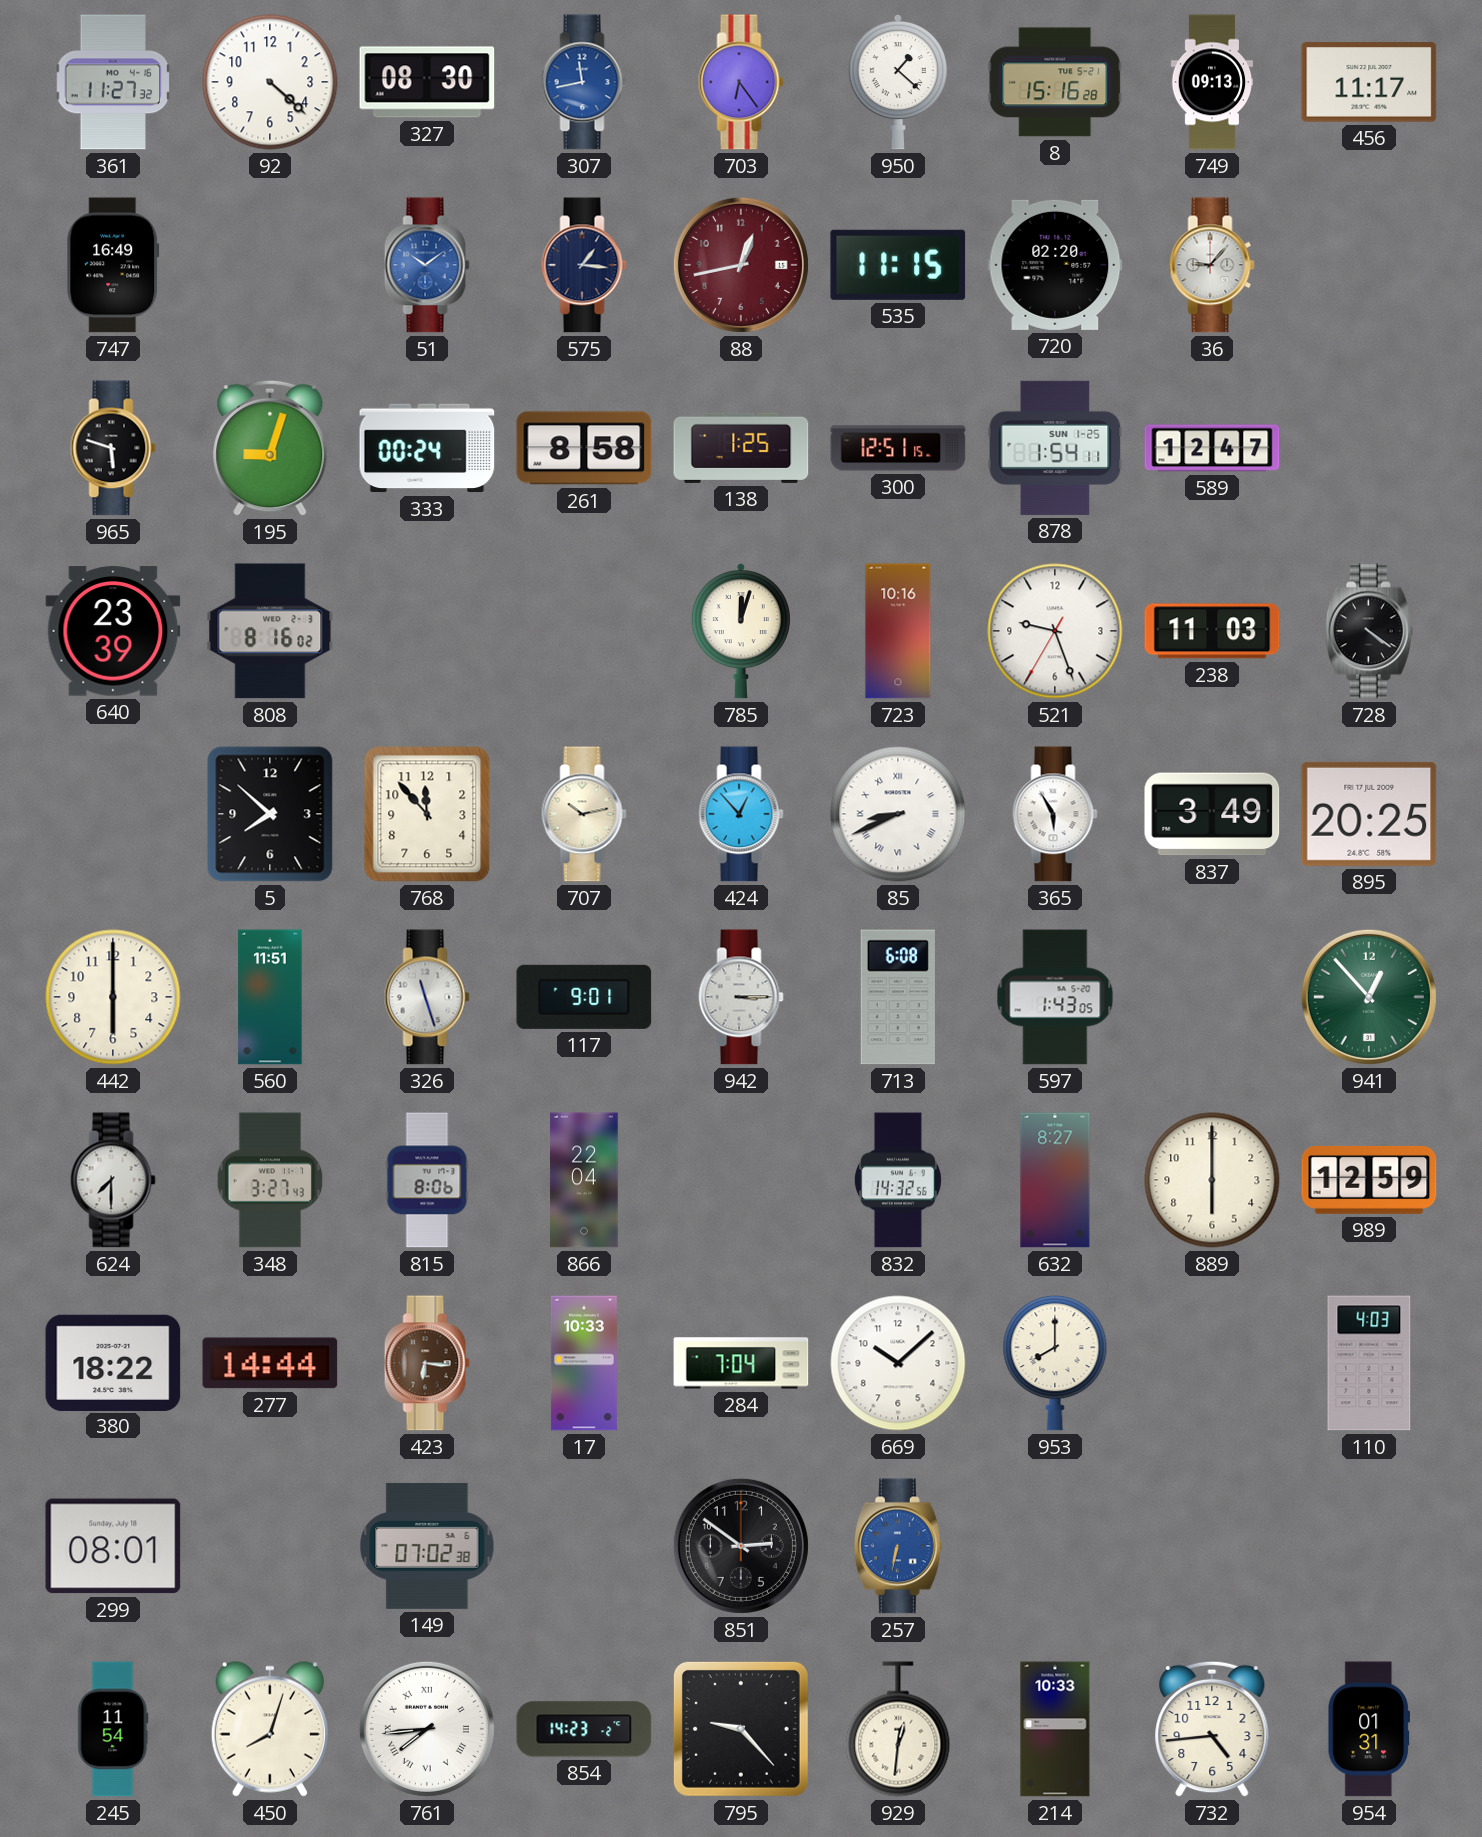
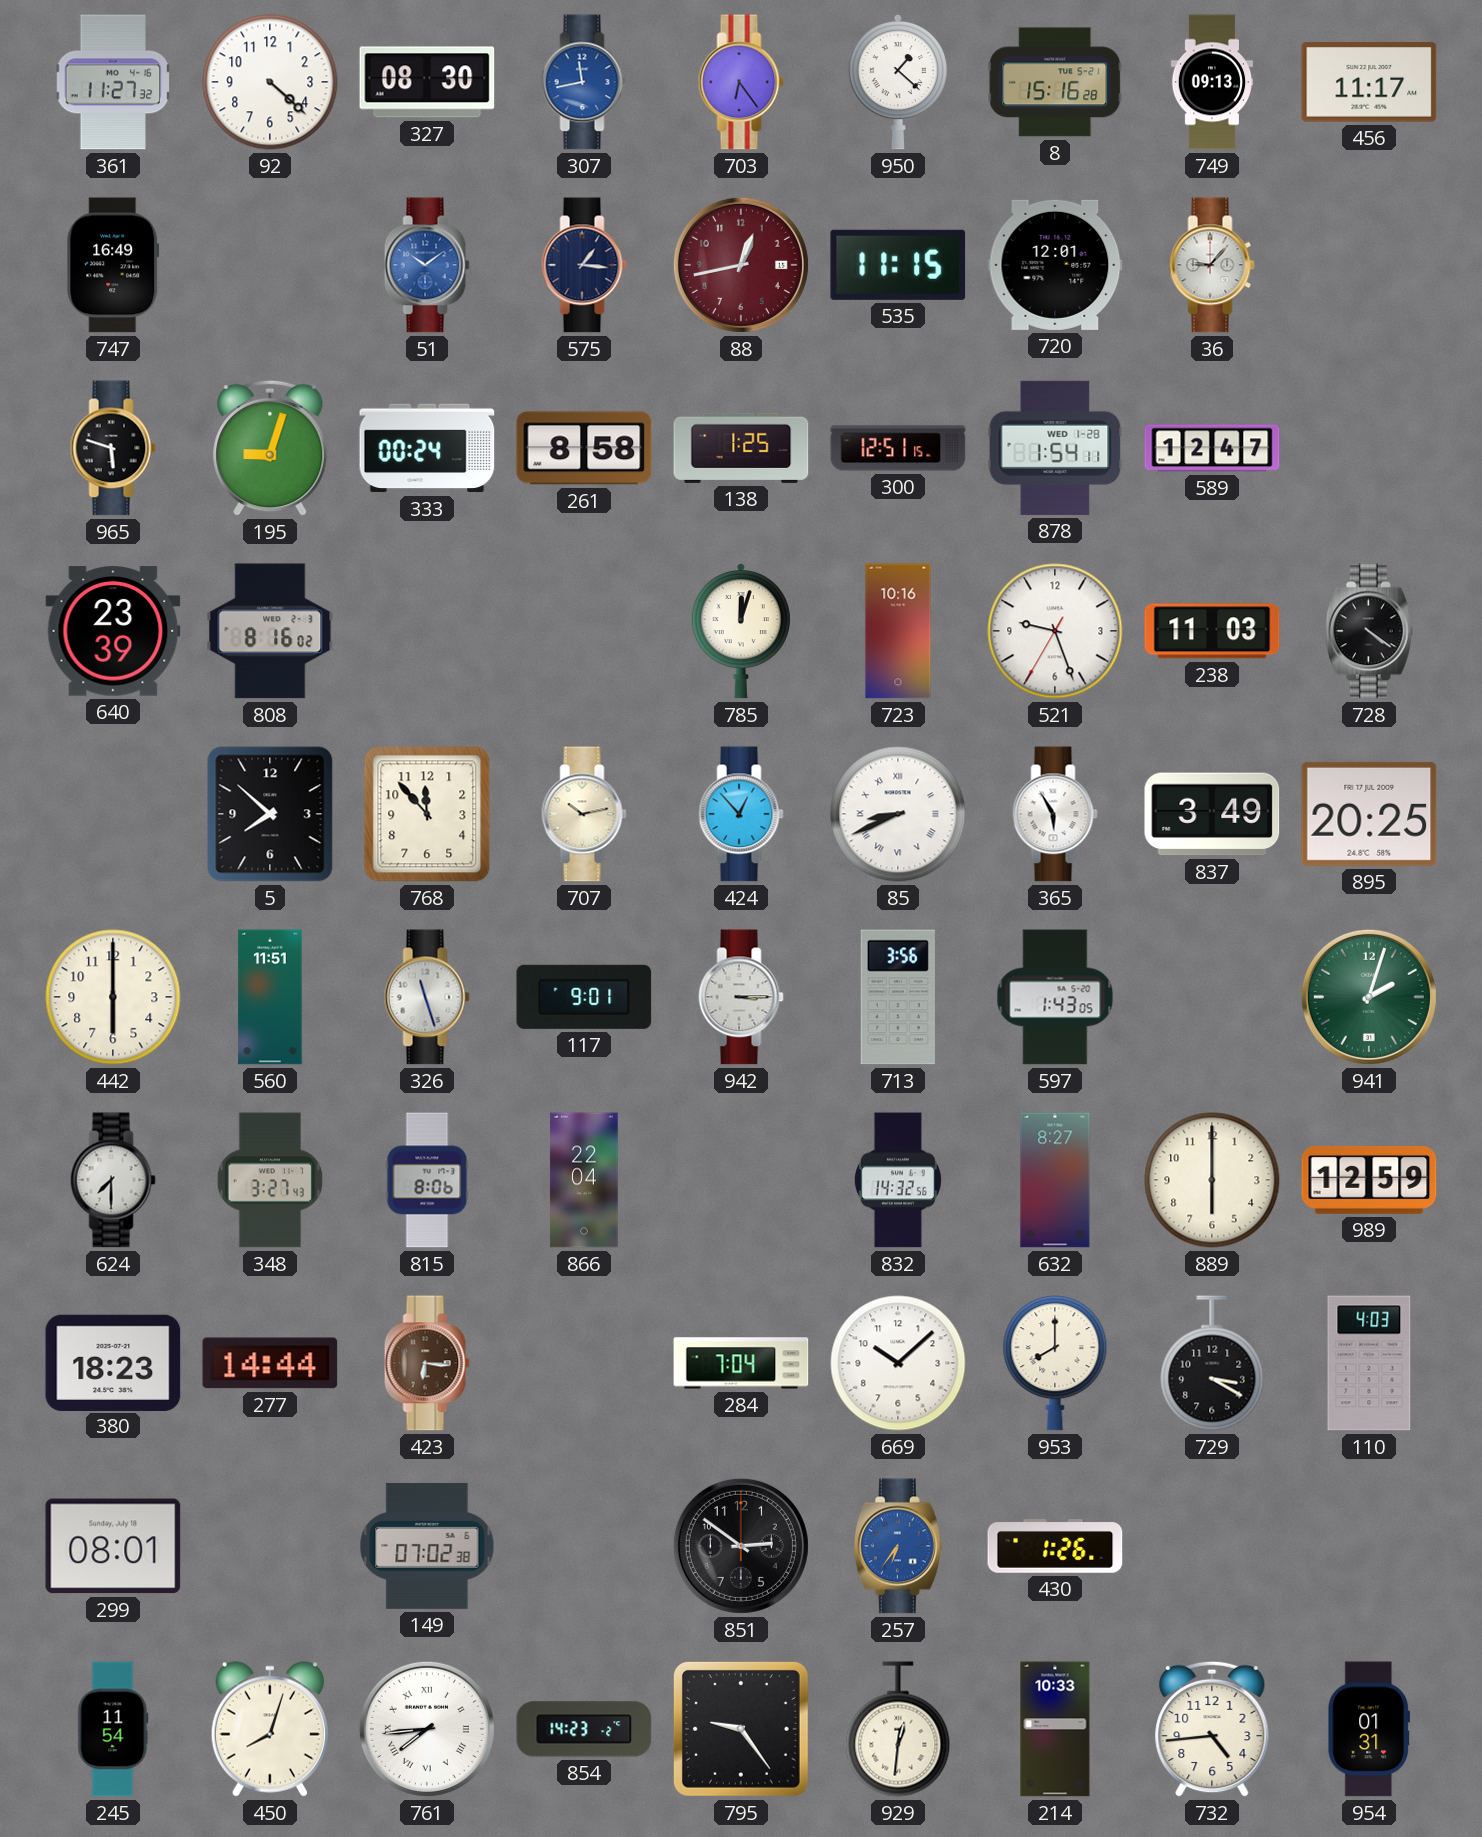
720: 02:20 -> 12:01
878 date: SUN 1-25 -> WED 1-28
713: 6:08 -> 3:56
941: 12:53 -> 2:03
380: 18:22 -> 18:23
17: 10:33 -> none
729: none -> 3:20
257: 6:32 -> 6:36
430: none -> 1:26
795: 9:23 -> 9:24
